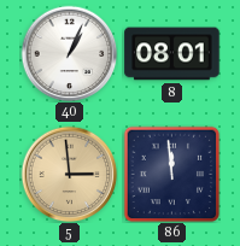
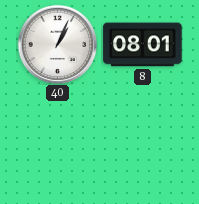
5: 2:59 -> none
86: 11:59 -> none
